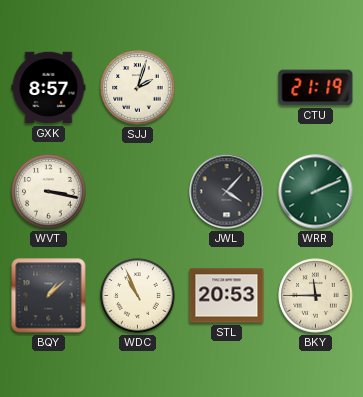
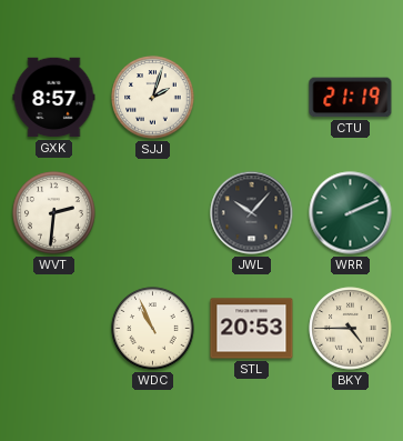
WVT: 3:17 -> 2:31
JWL: 4:07 -> 10:07
BQY: 1:08 -> none
BKY: 11:45 -> 4:45
